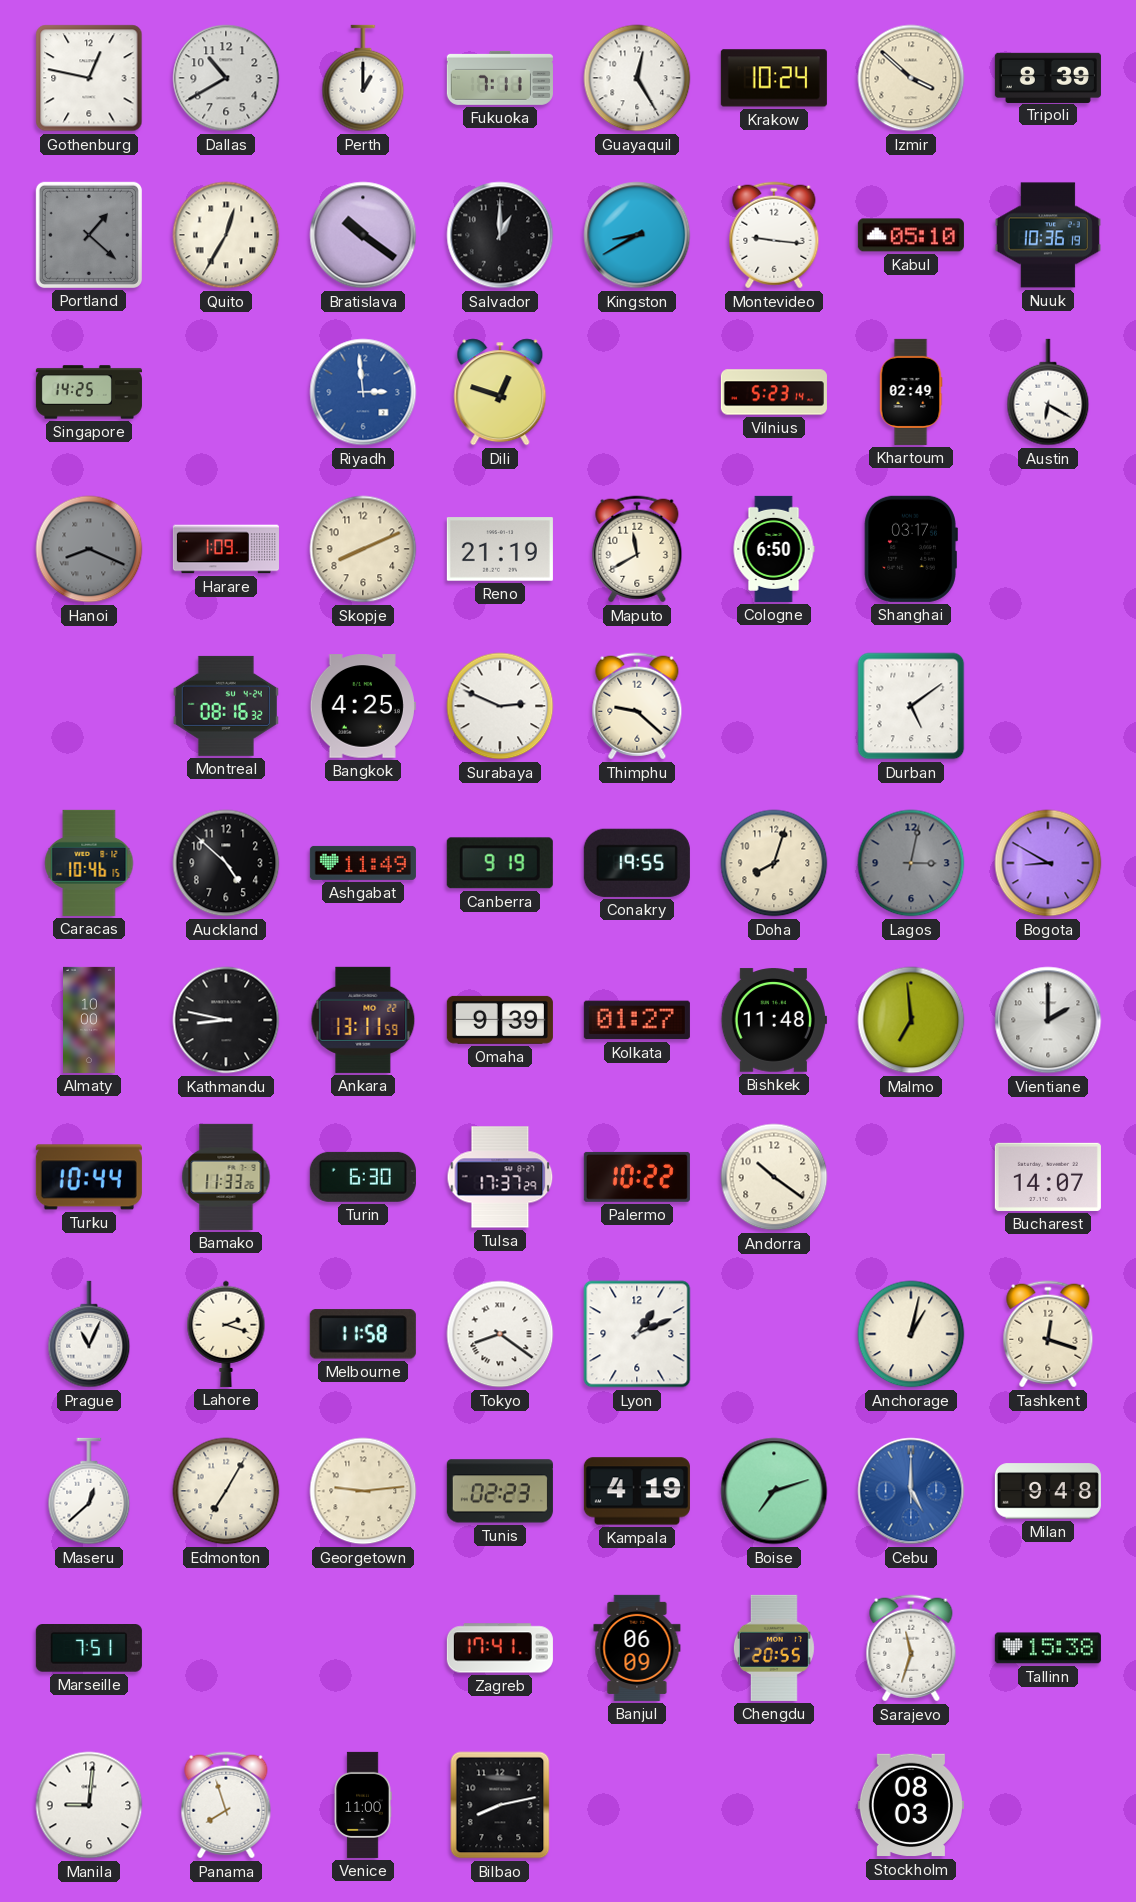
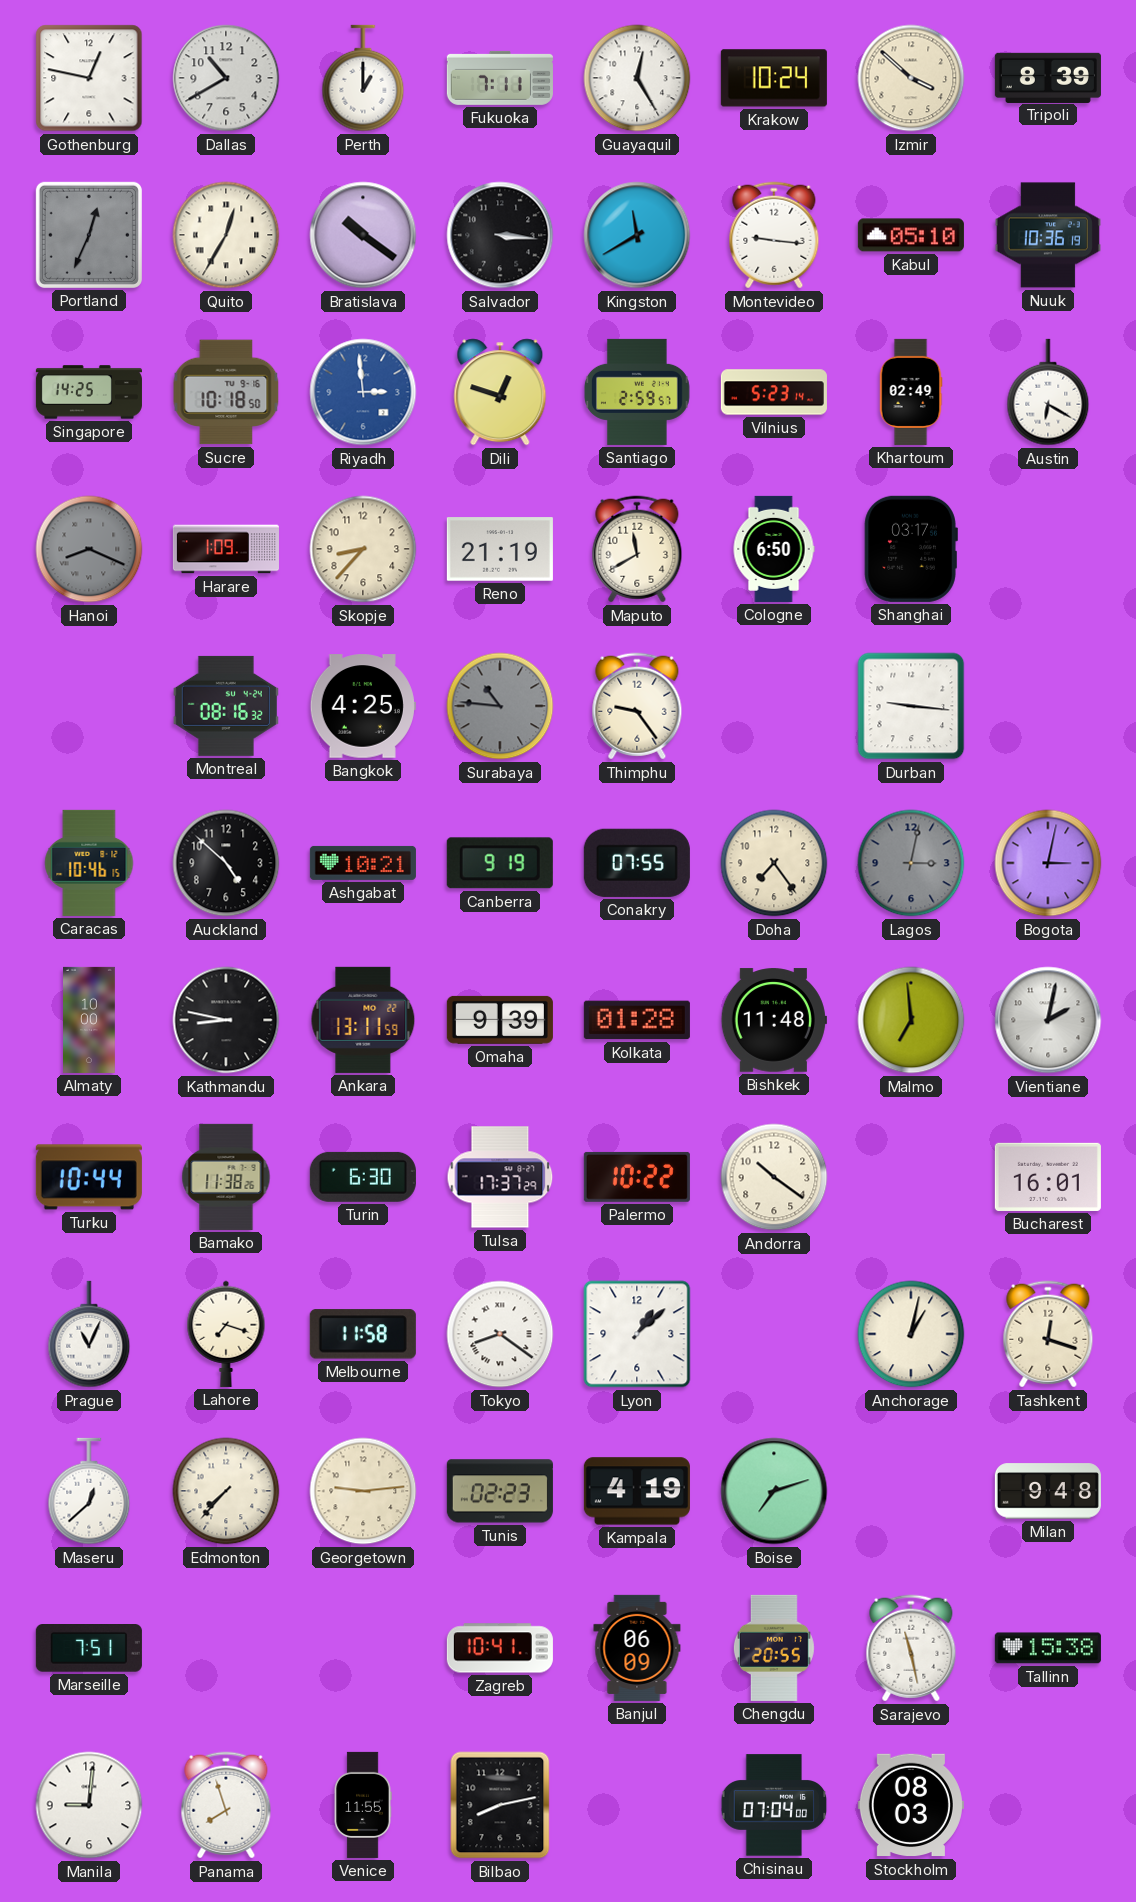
Portland: 1:22 -> 12:34
Salvador: 1:00 -> 3:16
Kingston: 8:40 -> 11:40
Sucre: none -> 10:18
Santiago: none -> 2:59
Skopje: 8:11 -> 8:37
Surabaya: 2:49 -> 10:46
Surabaya dial: white -> grey
Thimphu: 9:22 -> 9:24
Durban: 5:09 -> 9:16
Ashgabat: 11:49 -> 10:21
Conakry: 19:55 -> 07:55
Doha: 8:03 -> 7:24
Bogota: 8:50 -> 3:02
Kolkata: 01:27 -> 01:28
Vientiane: 2:00 -> 2:02
Bamako: 11:33 -> 11:38
Bucharest: 14:07 -> 16:01
Lahore: 2:18 -> 7:18
Lyon: 1:11 -> 1:08
Edmonton: 7:05 -> 7:37
Cebu: 5:00 -> none
Zagreb: 17:41 -> 10:41
Sarajevo: 11:33 -> 11:28
Venice: 11:00 -> 11:55
Chisinau: none -> 07:04
